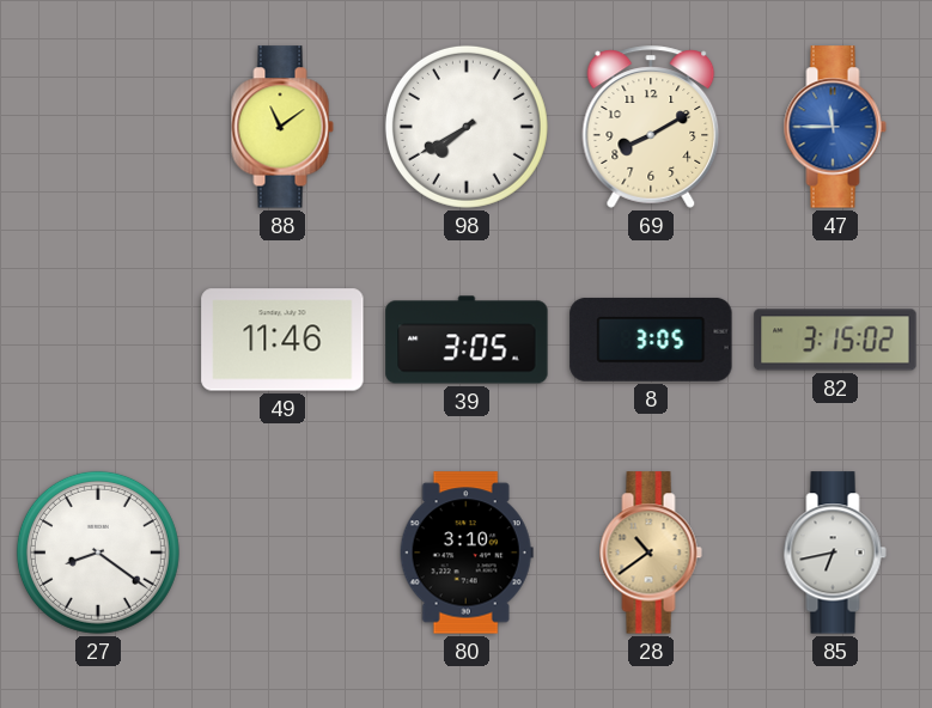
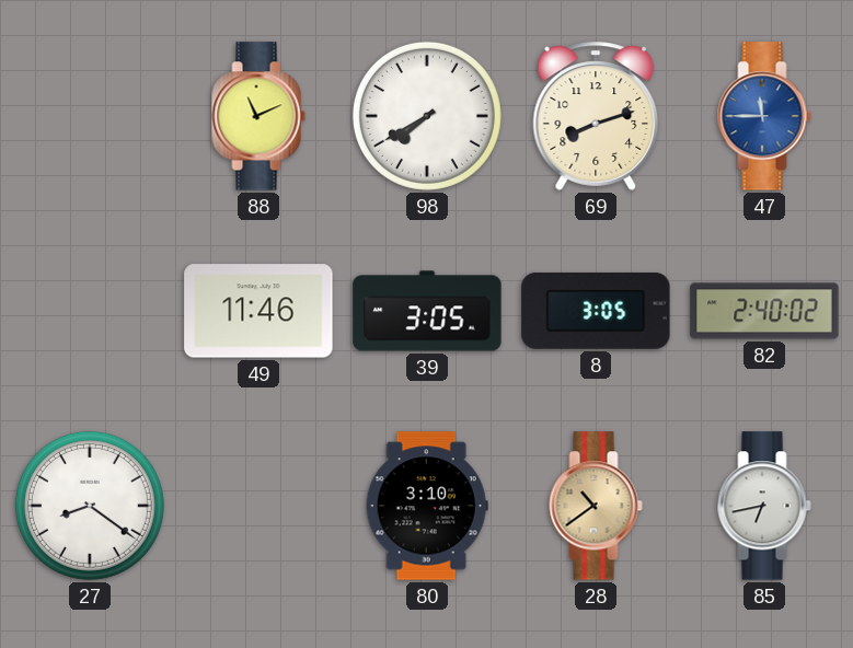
88: 11:09 -> 11:11
69: 8:10 -> 8:12
82: 3:15 -> 2:40
